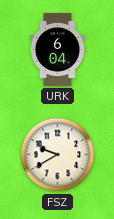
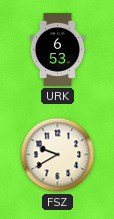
URK: 6:04 -> 6:53
